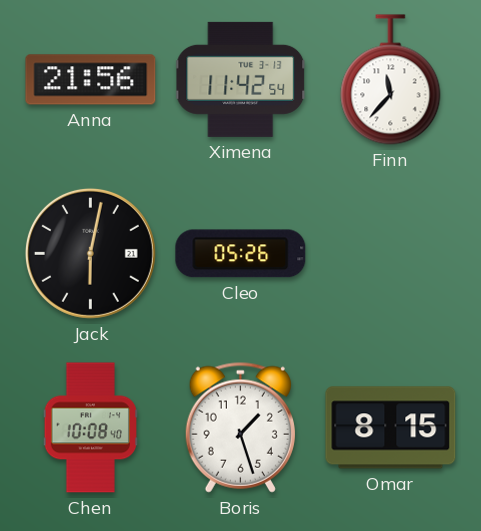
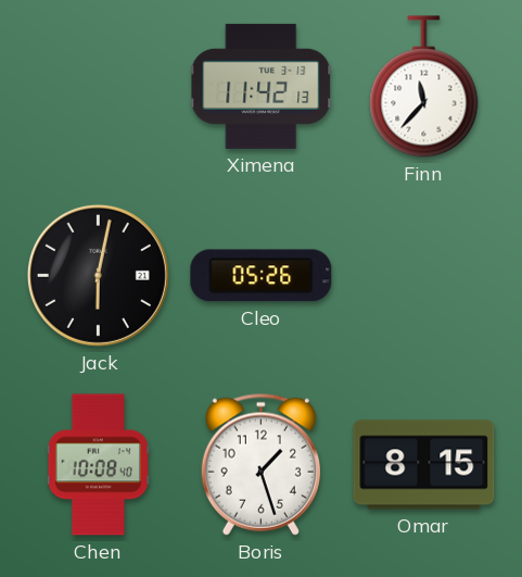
Anna: 21:56 -> none
Ximena: 11:42:54 -> 11:42:13
